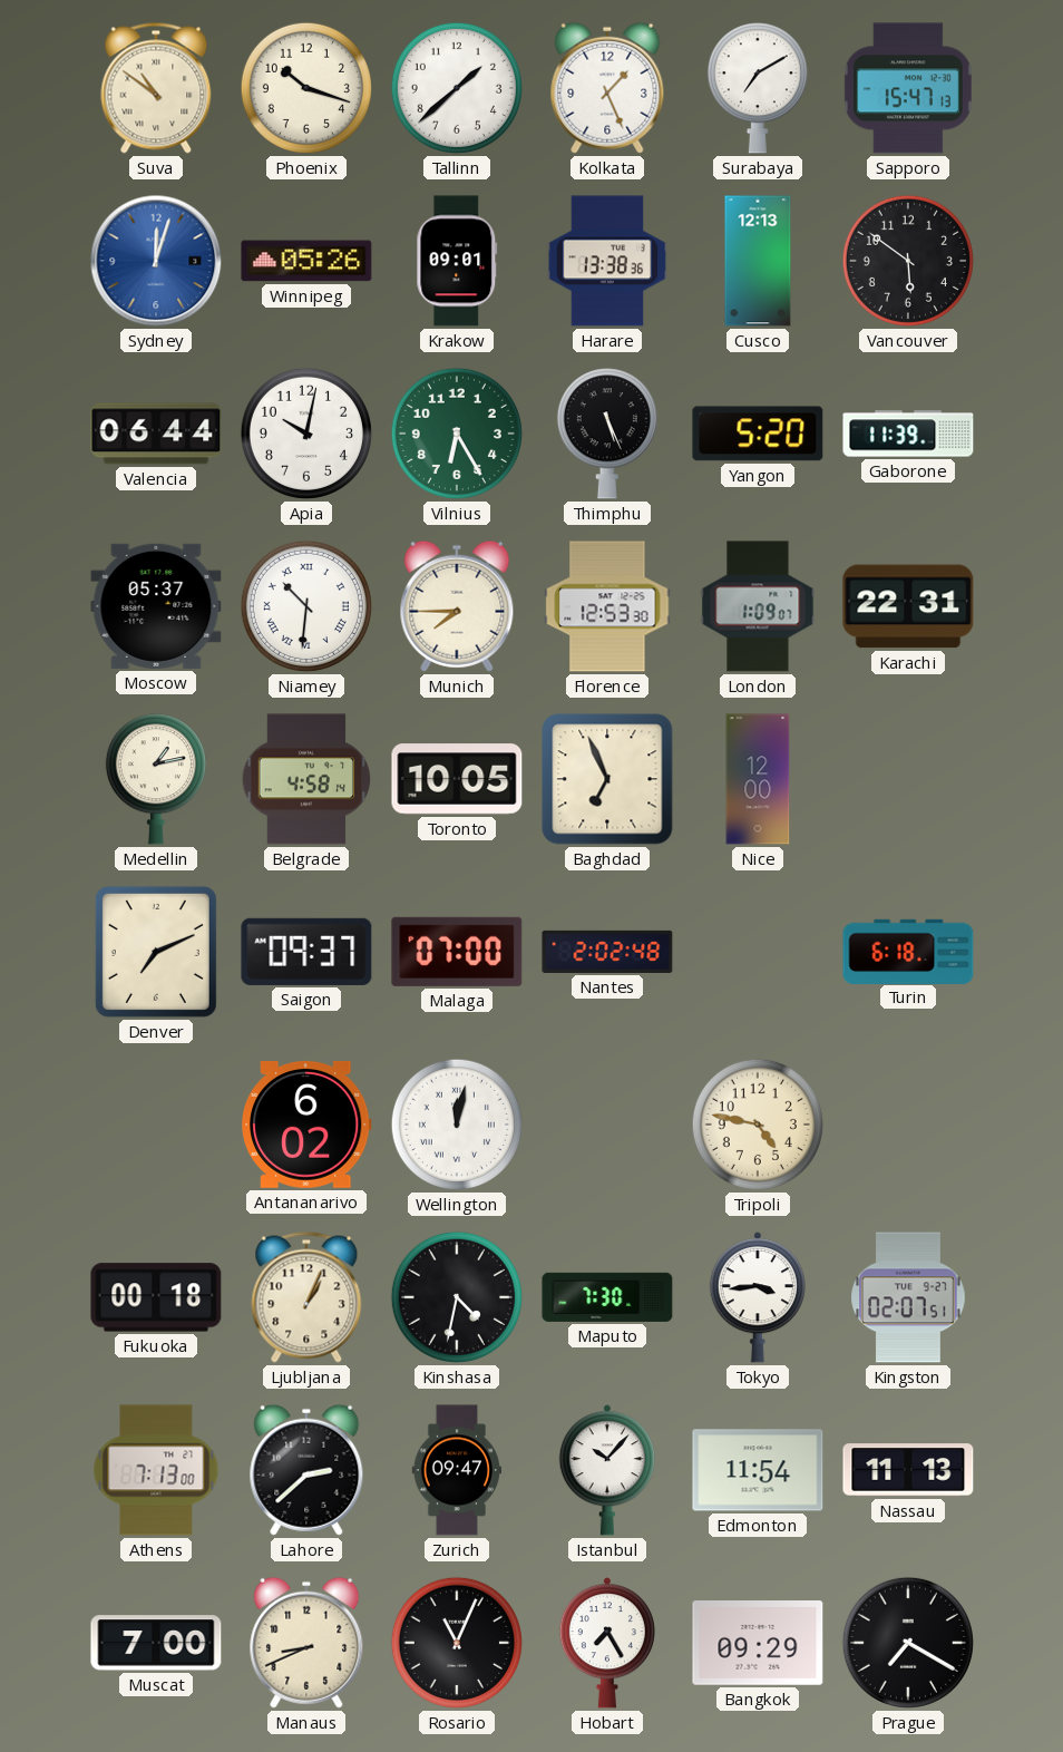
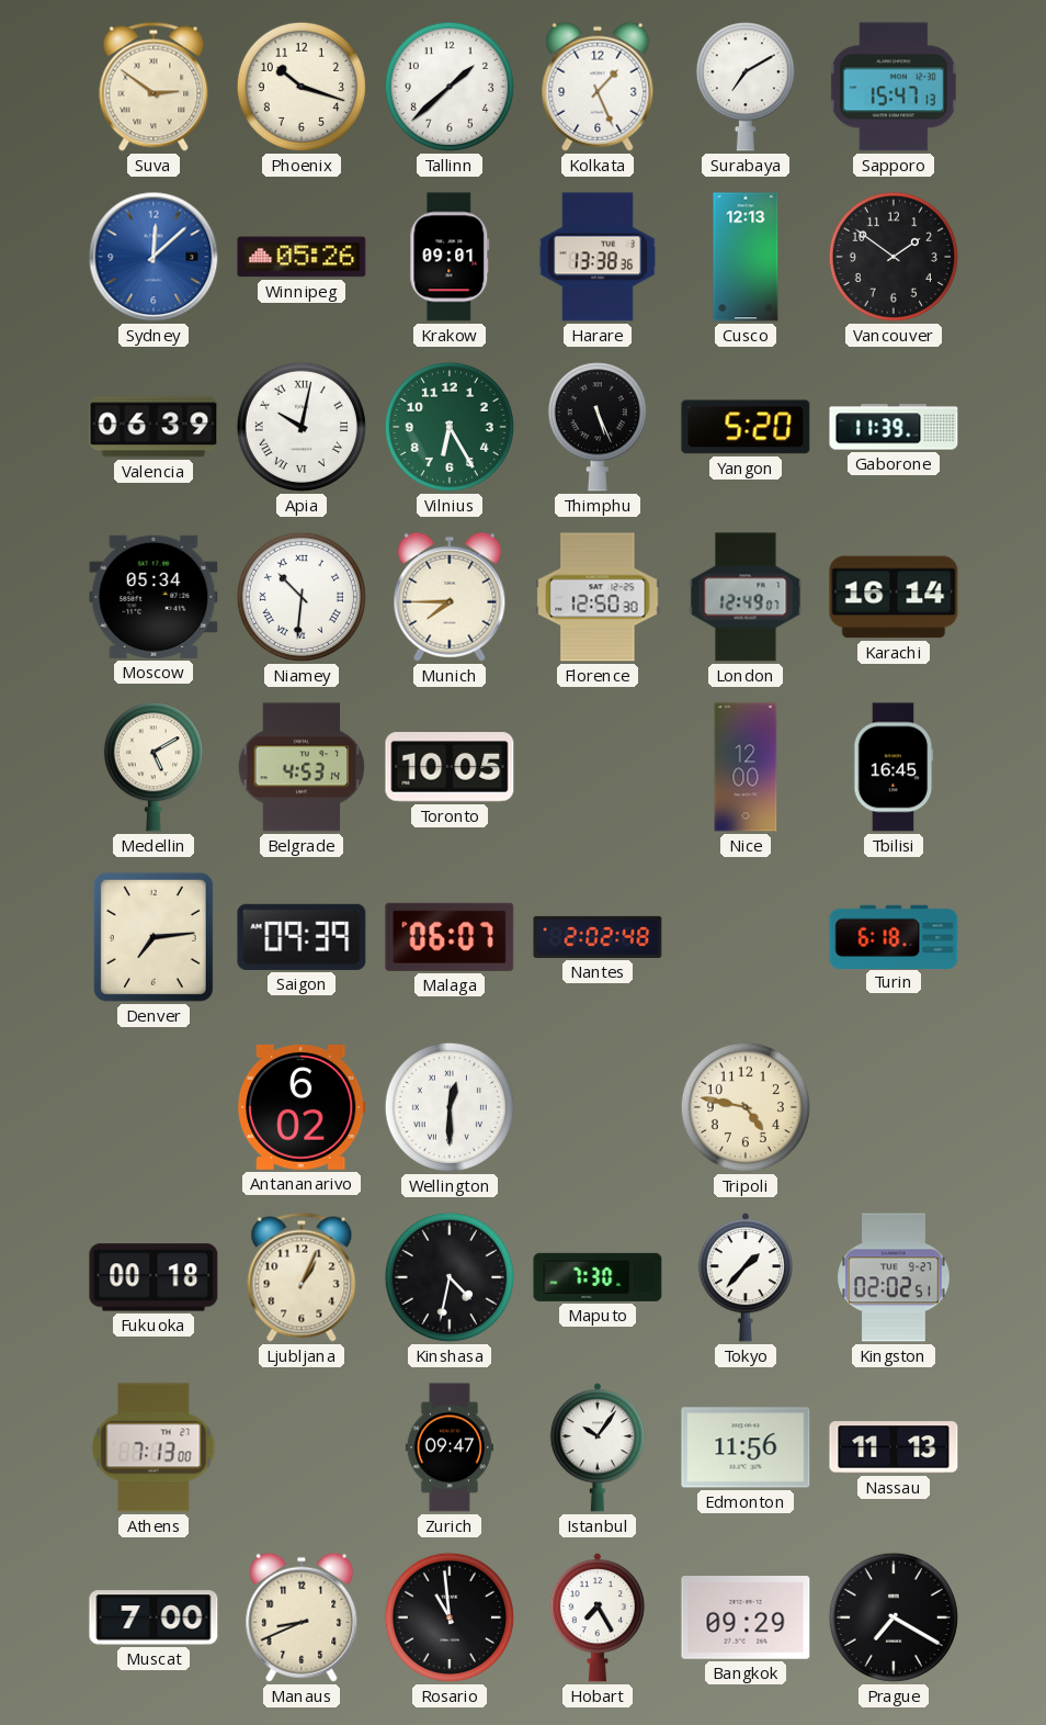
Suva: 10:51 -> 2:51
Sydney: 12:03 -> 12:08
Vancouver: 5:51 -> 1:51
Valencia: 06:44 -> 06:39
Apia numerals: Arabic -> Roman
Moscow: 05:37 -> 05:34
Florence: 12:53 -> 12:50
London: 1:09 -> 12:49
Karachi: 22:31 -> 16:14
Medellin: 1:13 -> 5:10
Belgrade: 4:58 -> 4:53
Baghdad: 6:56 -> none
Tbilisi: none -> 16:45
Denver: 7:11 -> 7:14
Saigon: 09:37 -> 09:39
Malaga: 07:00 -> 06:07
Wellington: 12:02 -> 12:30
Tokyo: 3:44 -> 1:37
Kingston: 02:07 -> 02:02
Lahore: 2:38 -> none
Istanbul: 10:07 -> 10:06
Edmonton: 11:54 -> 11:56
Rosario: 11:04 -> 10:59
